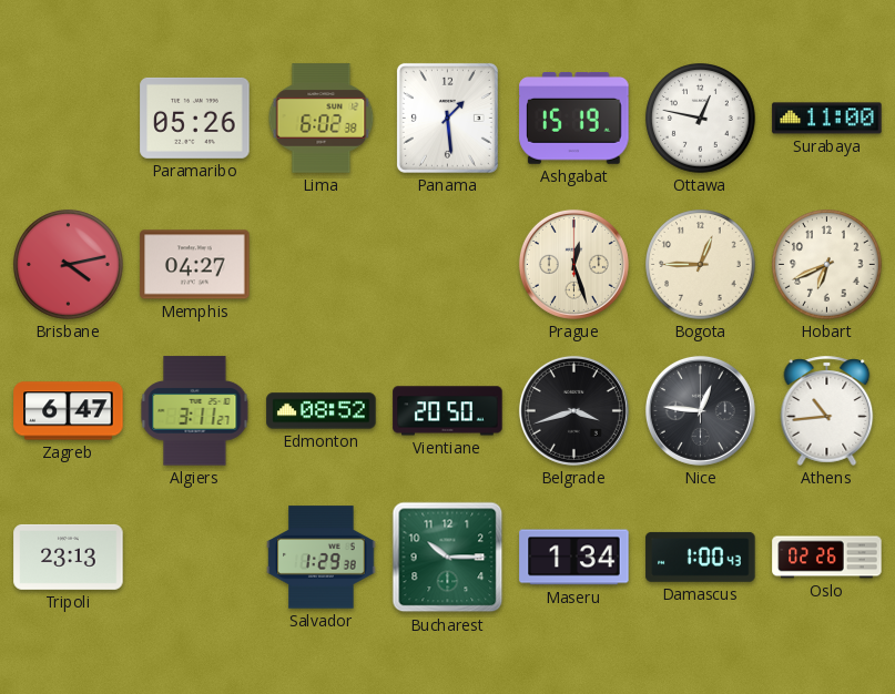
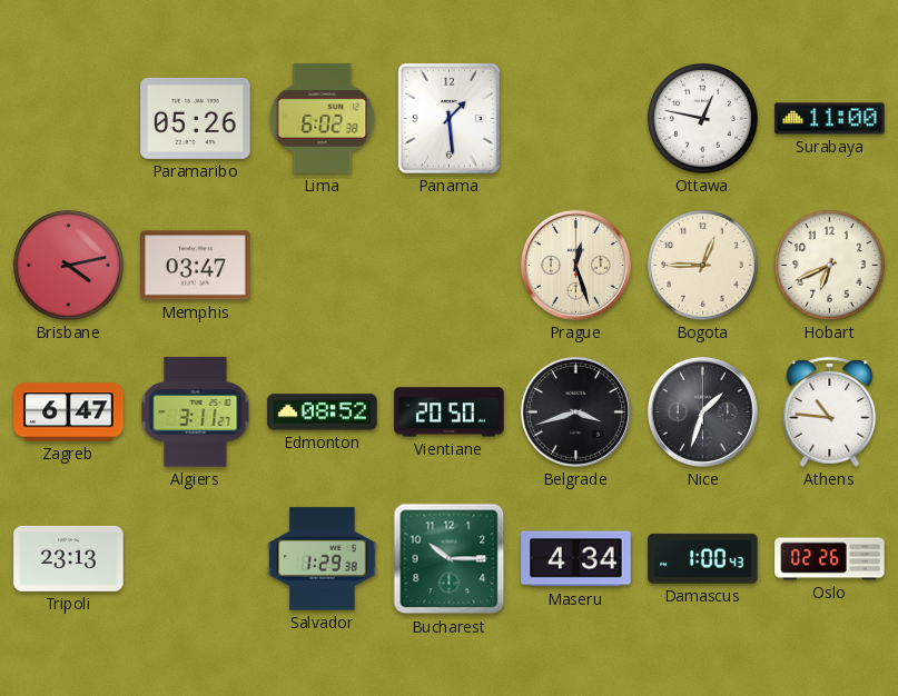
Ashgabat: 15:19 -> none
Memphis: 04:27 -> 03:47
Nice: 12:46 -> 1:33
Athens: 10:44 -> 10:46
Maseru: 1:34 -> 4:34
